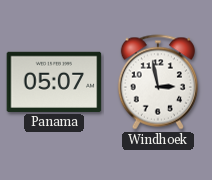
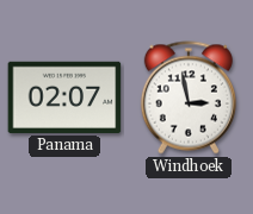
Panama: 05:07 -> 02:07
